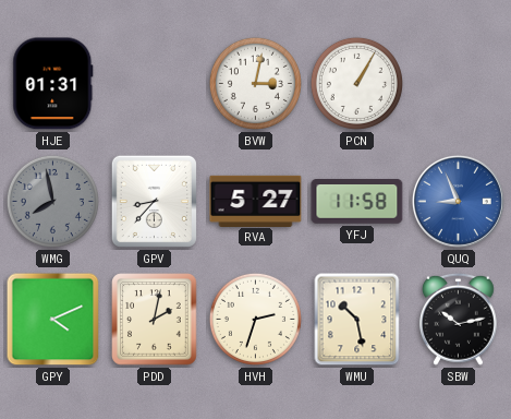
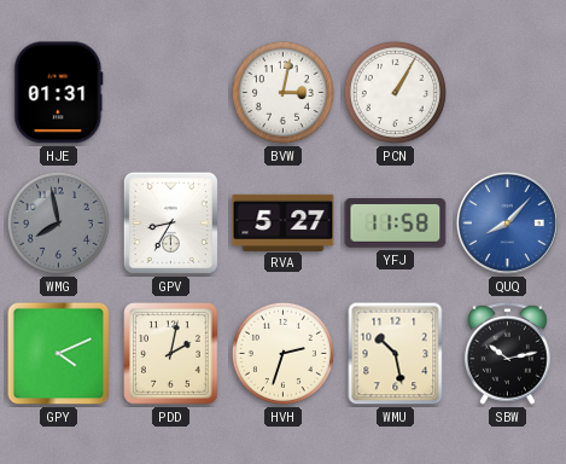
GPV: 8:37 -> 8:35
QUQ: 8:56 -> 8:07
